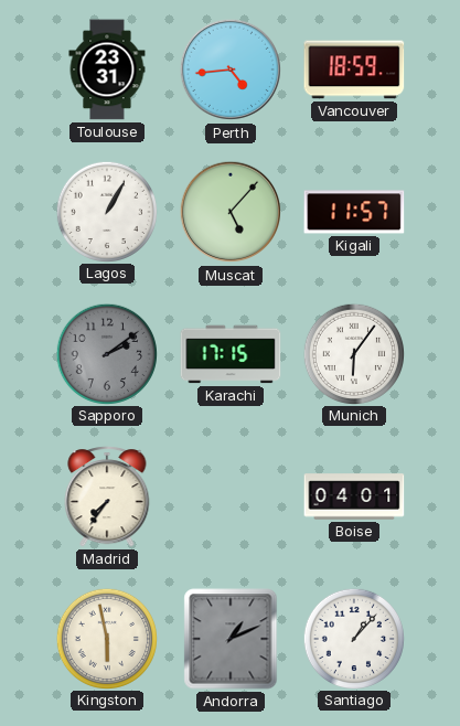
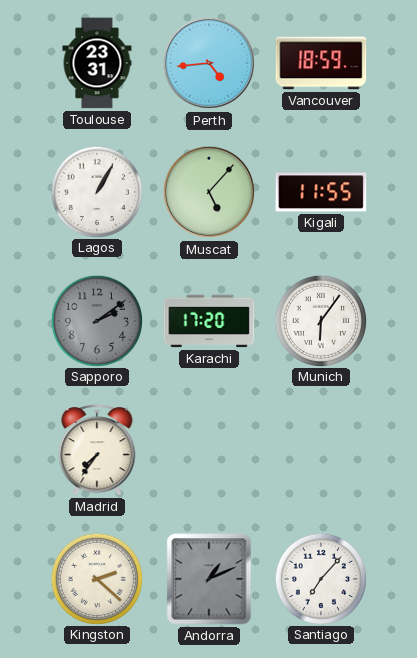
Kigali: 11:57 -> 11:55
Karachi: 17:15 -> 17:20
Boise: 04:01 -> none
Kingston: 5:58 -> 2:22
Santiago: 1:07 -> 7:07
